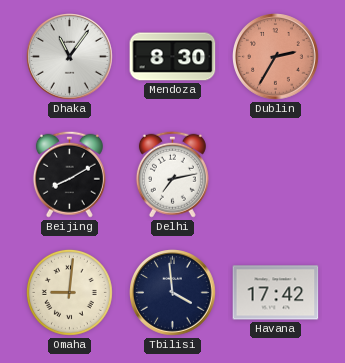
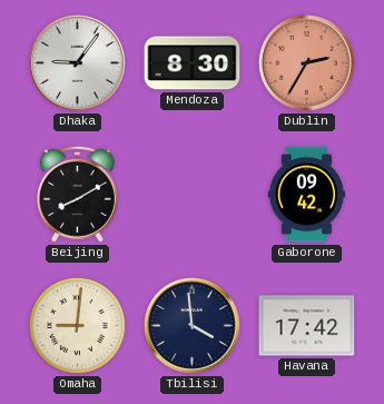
Dhaka: 11:06 -> 9:06
Delhi: 7:13 -> none
Gaborone: none -> 09:42
